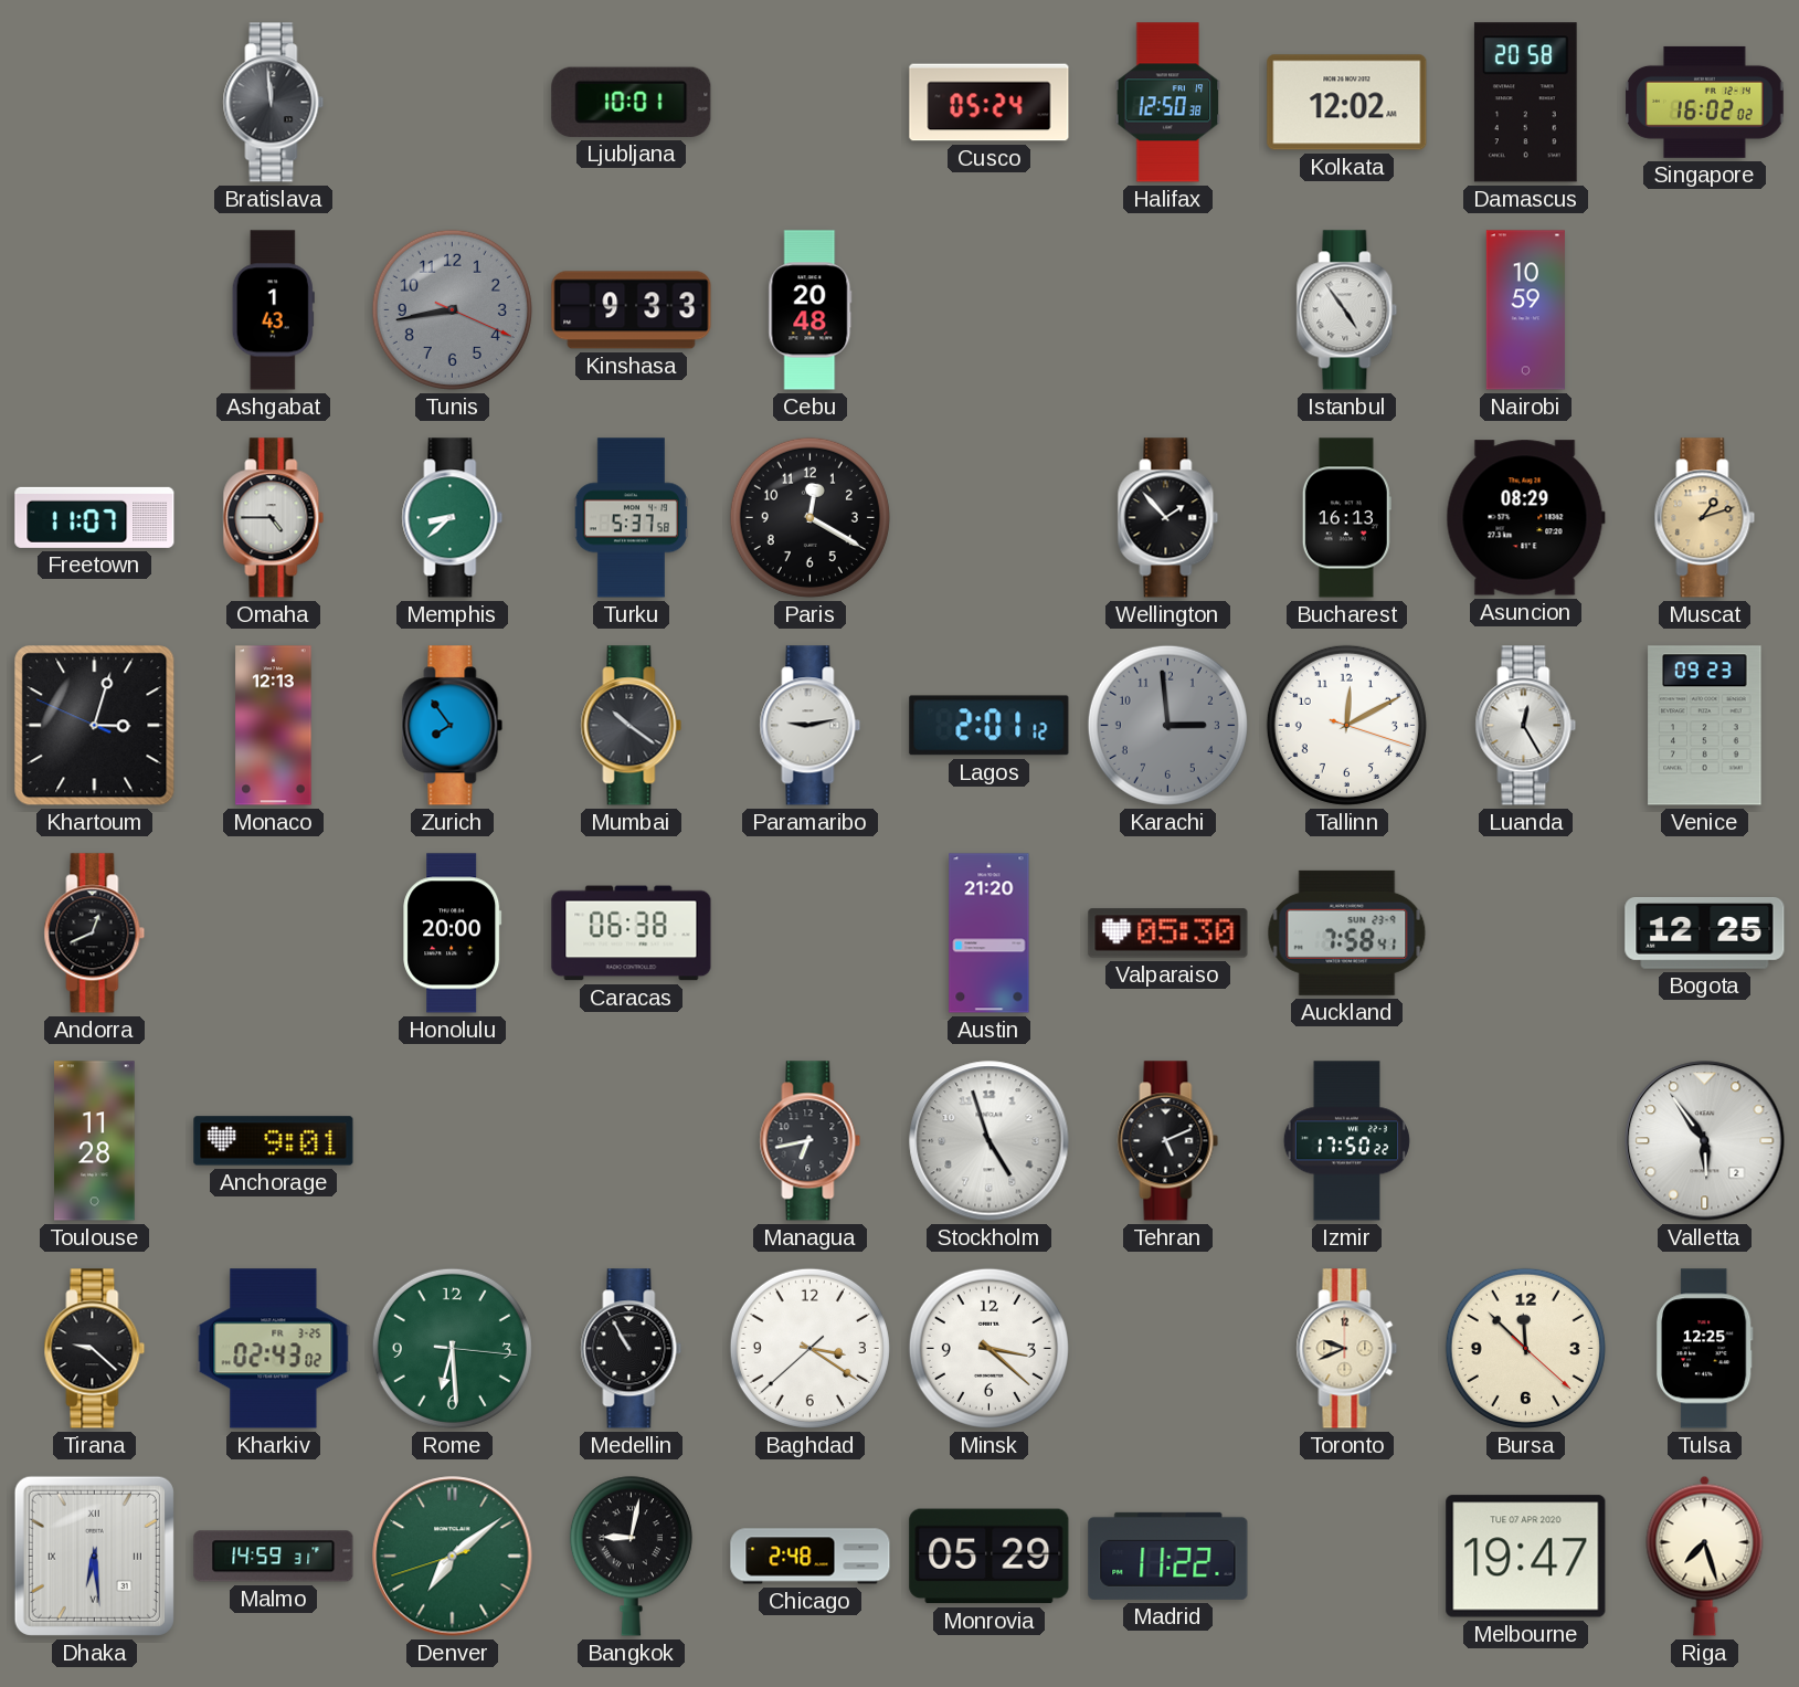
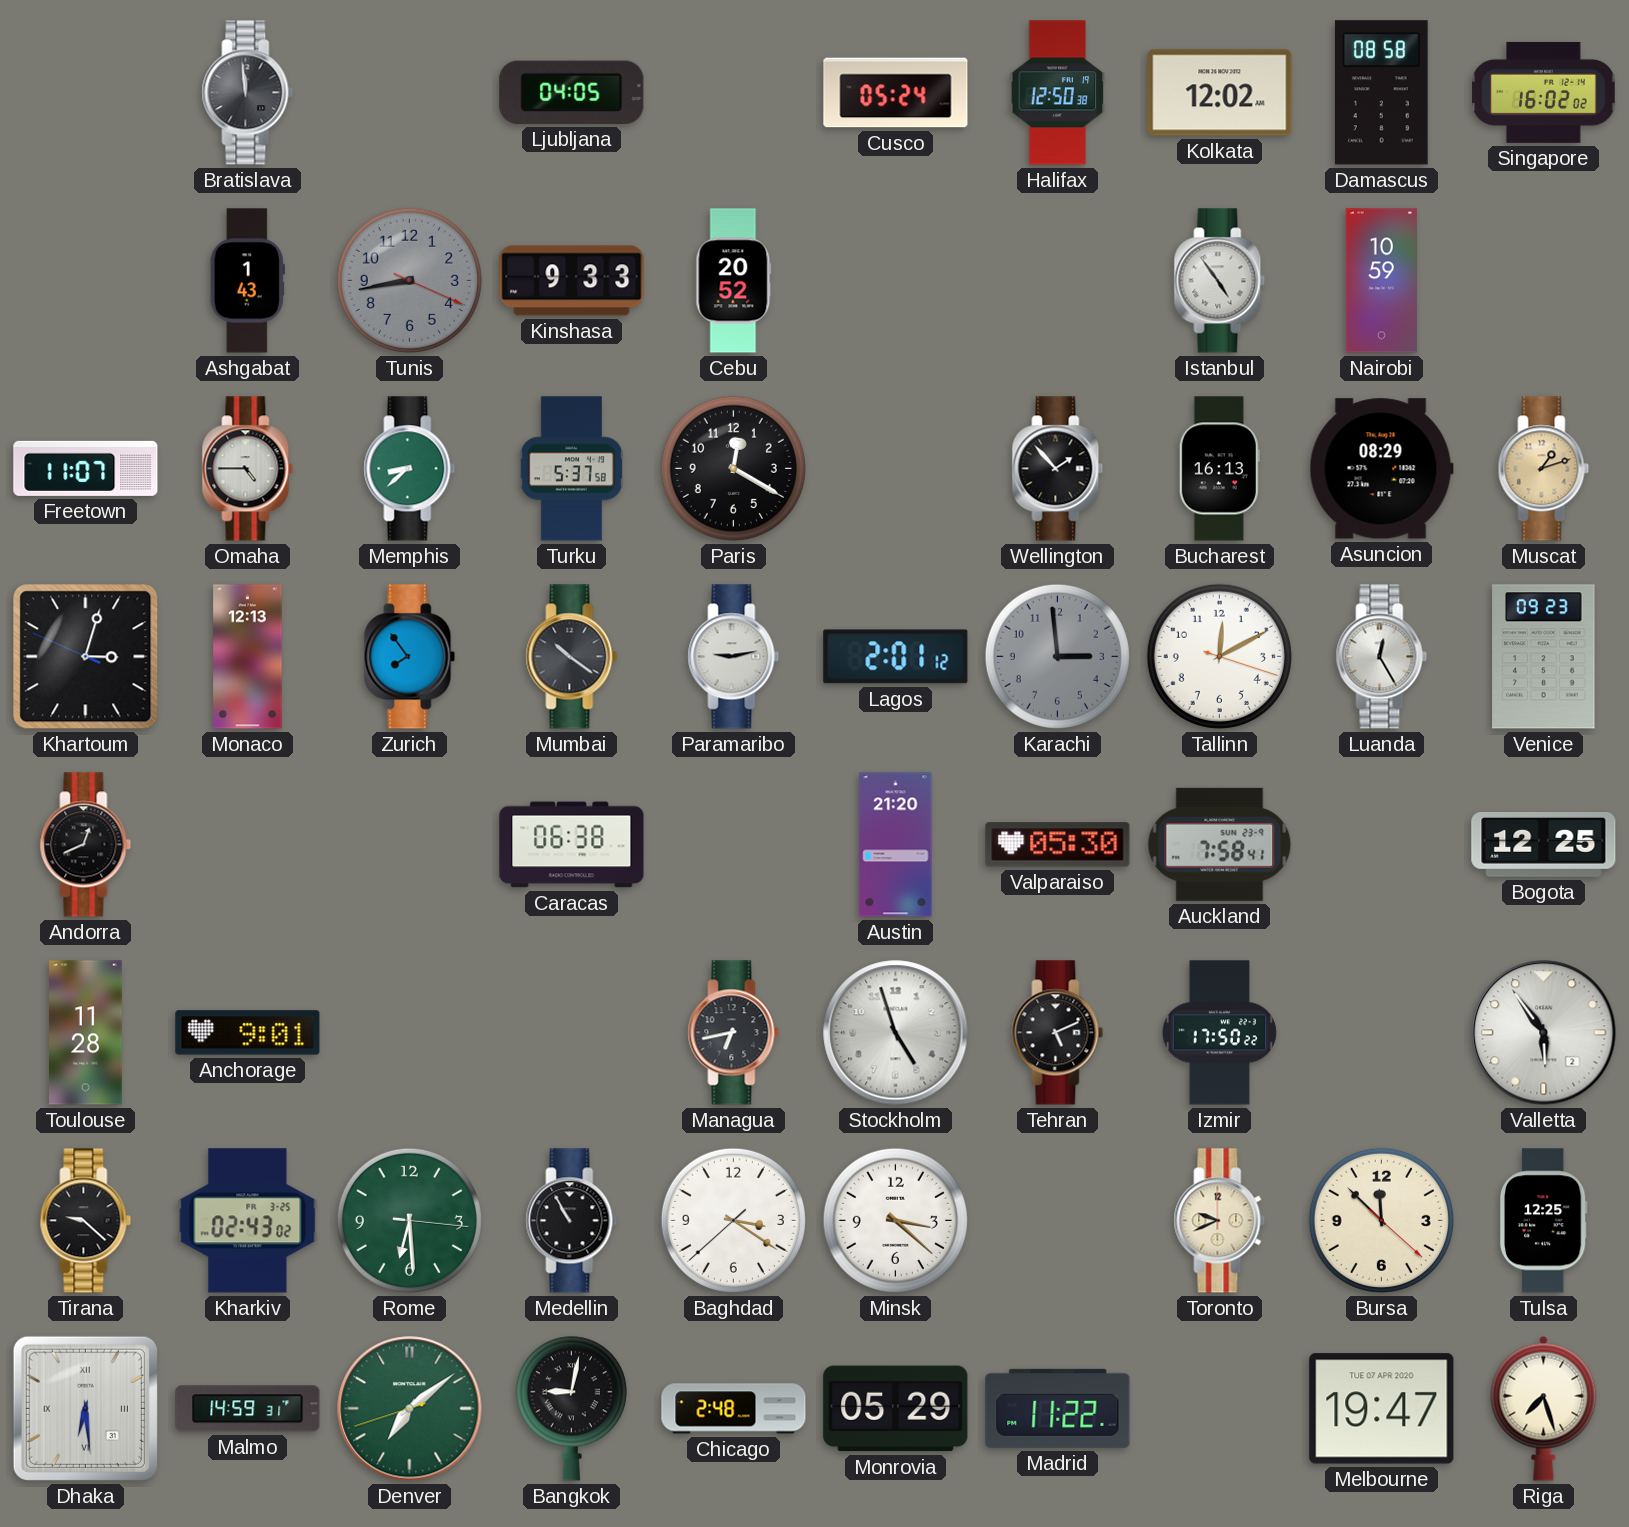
Ljubljana: 10:01 -> 04:05
Damascus: 20:58 -> 08:58
Cebu: 20:48 -> 20:52
Honolulu: 20:00 -> none
